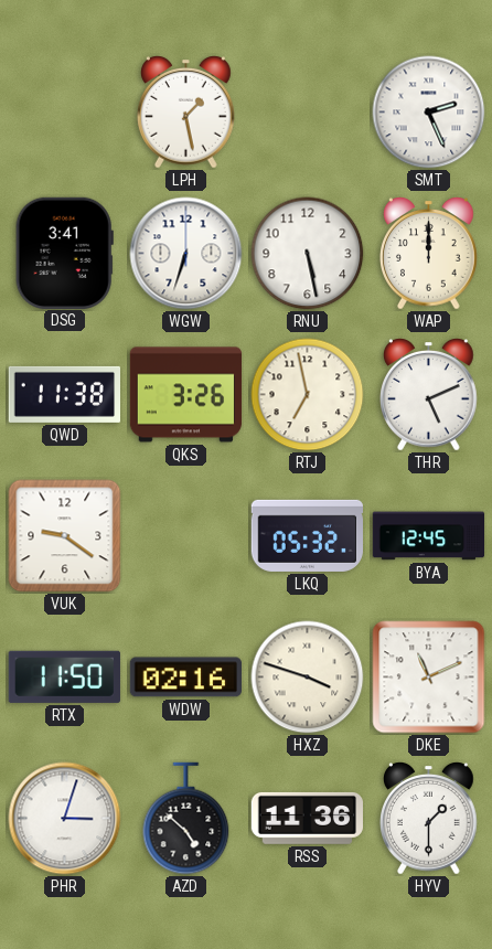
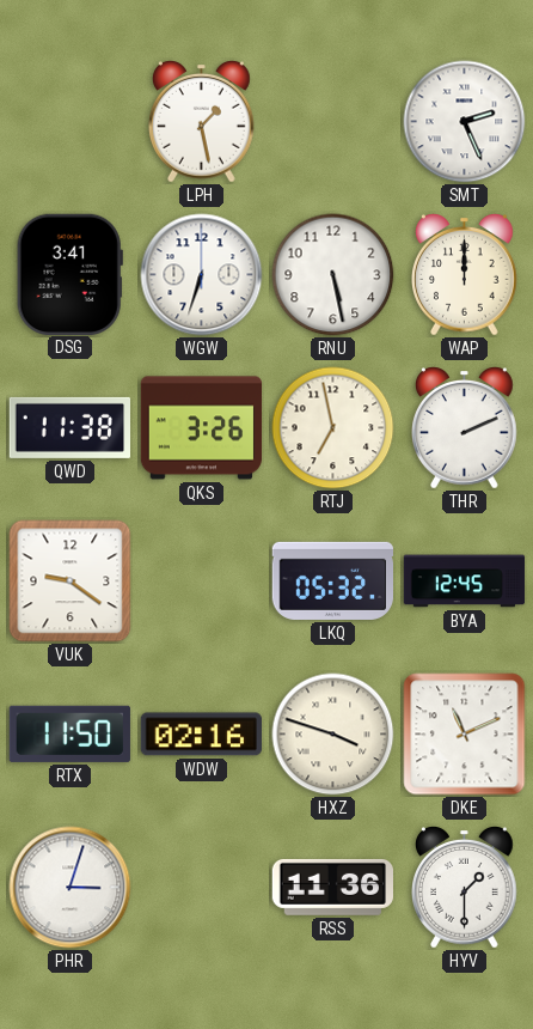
THR: 5:11 -> 2:11
AZD: 4:52 -> none
